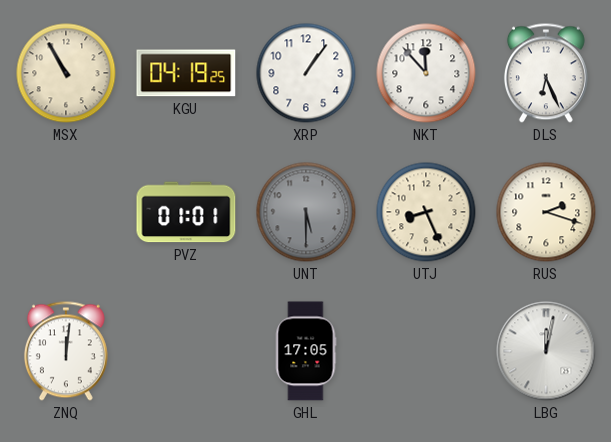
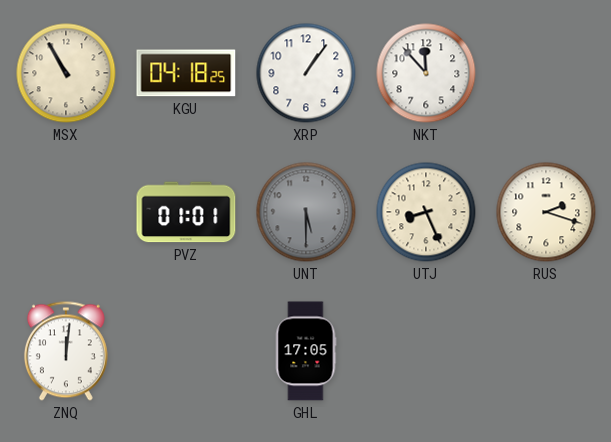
KGU: 04:19 -> 04:18
DLS: 6:26 -> none
LBG: 12:02 -> none
